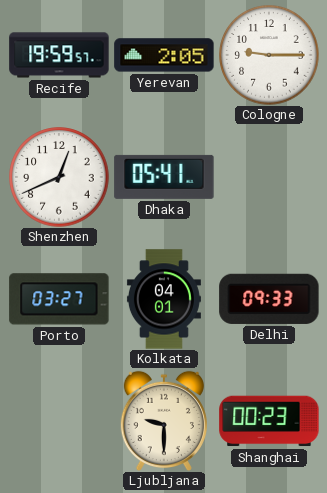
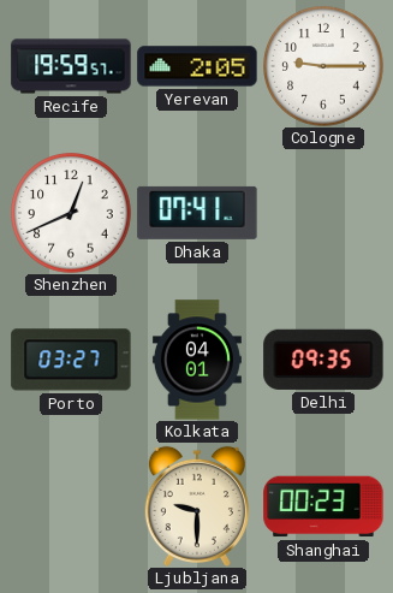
Dhaka: 05:41 -> 07:41
Delhi: 09:33 -> 09:35
